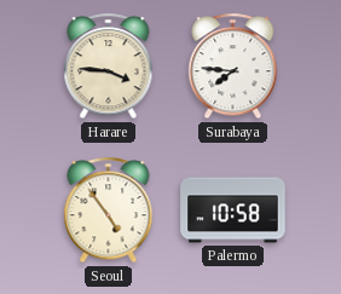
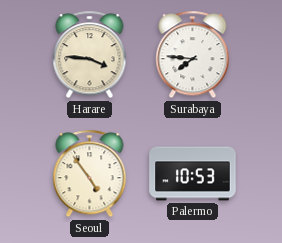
Palermo: 10:58 -> 10:53
